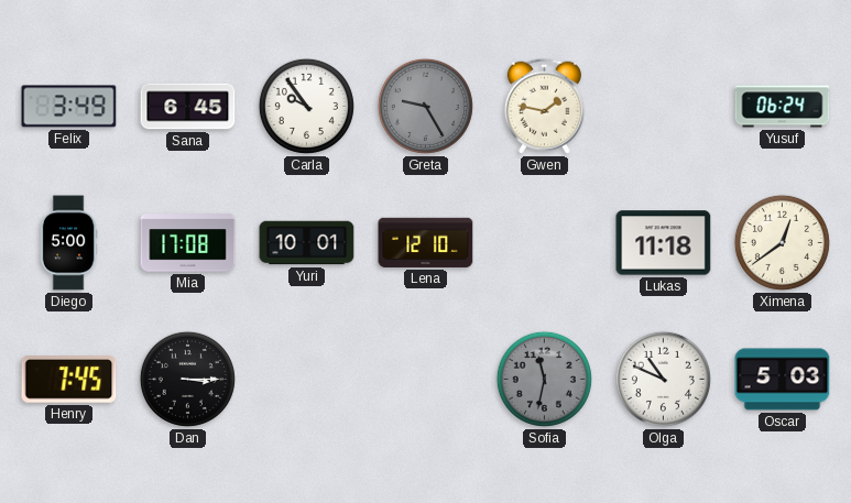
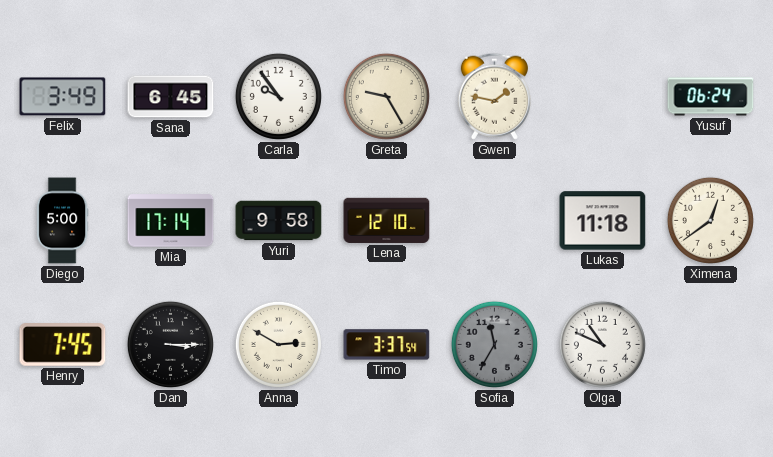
Greta dial: grey -> cream
Mia: 17:08 -> 17:14
Yuri: 10:01 -> 9:58
Anna: none -> 2:50
Timo: none -> 3:37
Sofia: 11:32 -> 11:35
Oscar: 5:03 -> none
